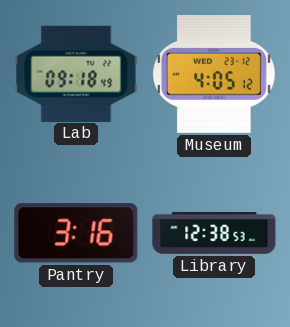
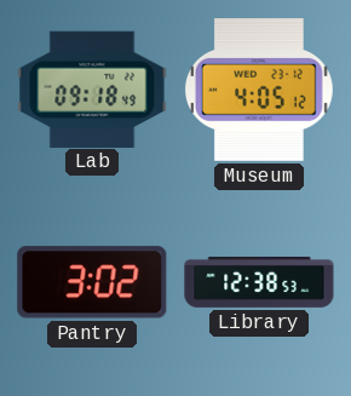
Pantry: 3:16 -> 3:02
